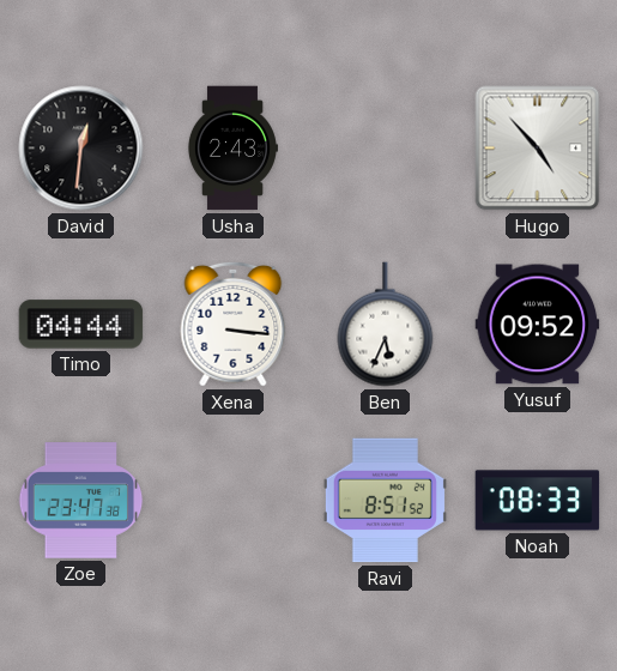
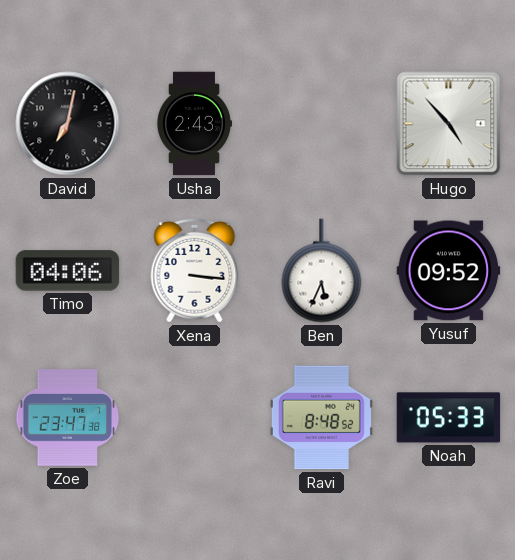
David: 12:31 -> 7:02
Timo: 04:44 -> 04:06
Ravi: 8:51 -> 8:48
Noah: 08:33 -> 05:33
